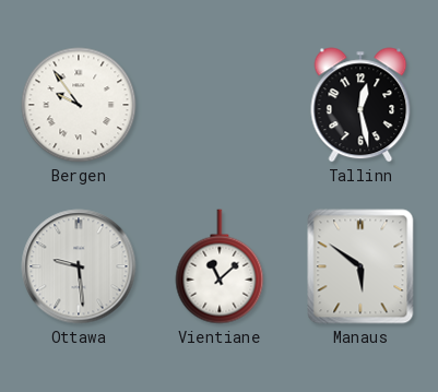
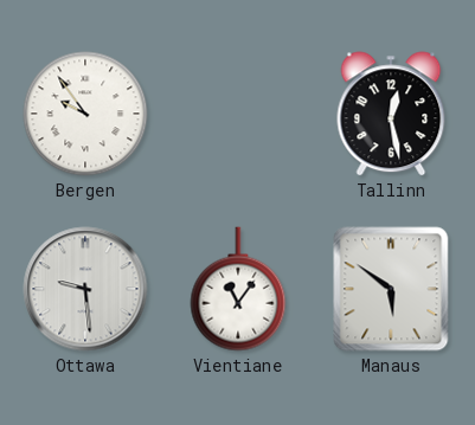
Vientiane: 11:08 -> 11:06
